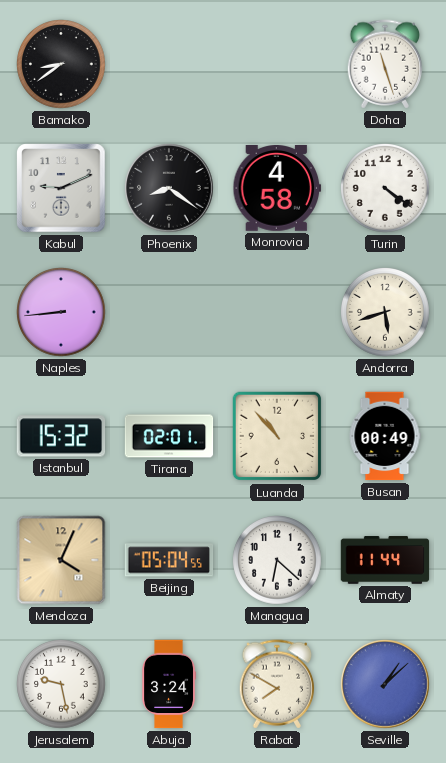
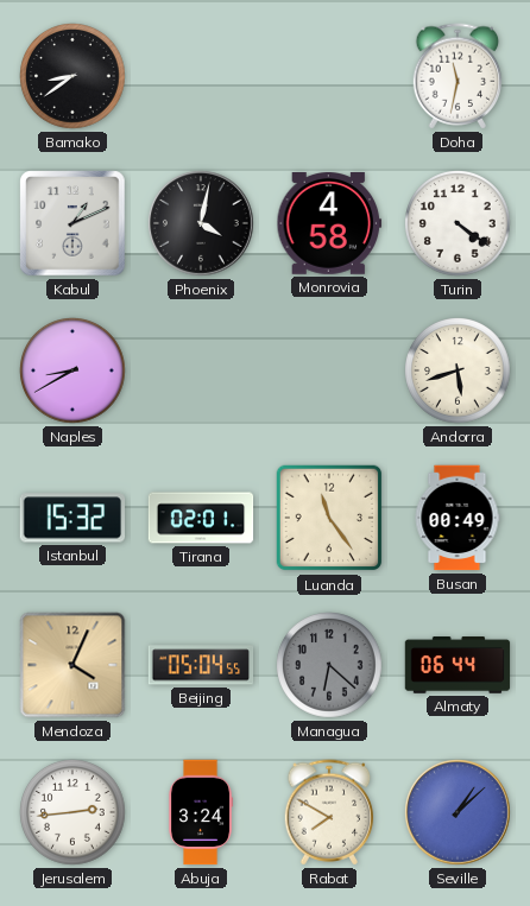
Doha: 11:27 -> 11:32
Kabul: 9:11 -> 1:11
Phoenix: 8:21 -> 4:02
Naples: 8:44 -> 8:40
Luanda: 10:53 -> 11:24
Managua dial: white -> grey
Almaty: 11:44 -> 06:44
Jerusalem: 9:28 -> 2:44
